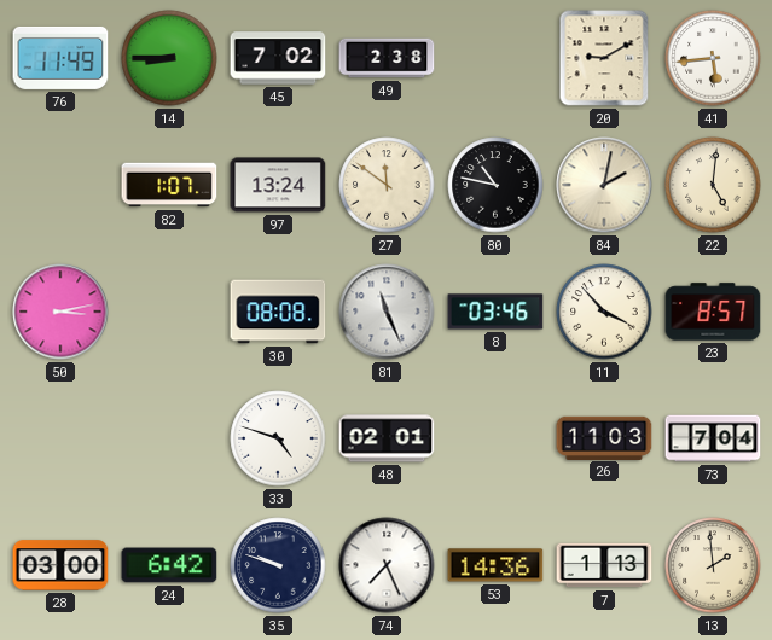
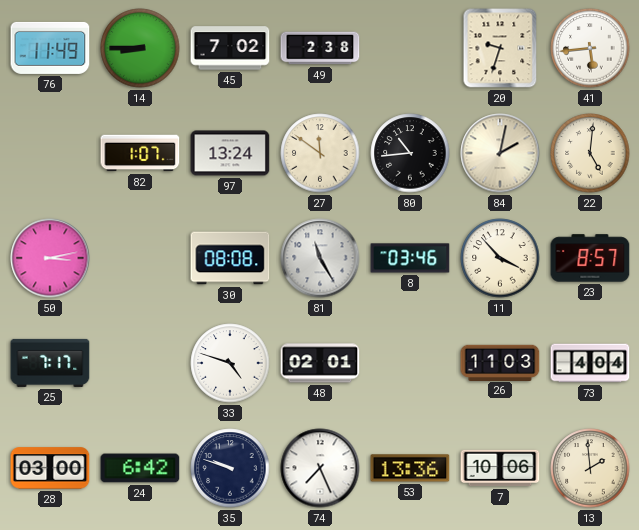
20: 9:10 -> 9:33
80: 10:47 -> 10:44
81: 11:26 -> 11:25
25: none -> 7:17
73: 7:04 -> 4:04
53: 14:36 -> 13:36
7: 1:13 -> 10:06
